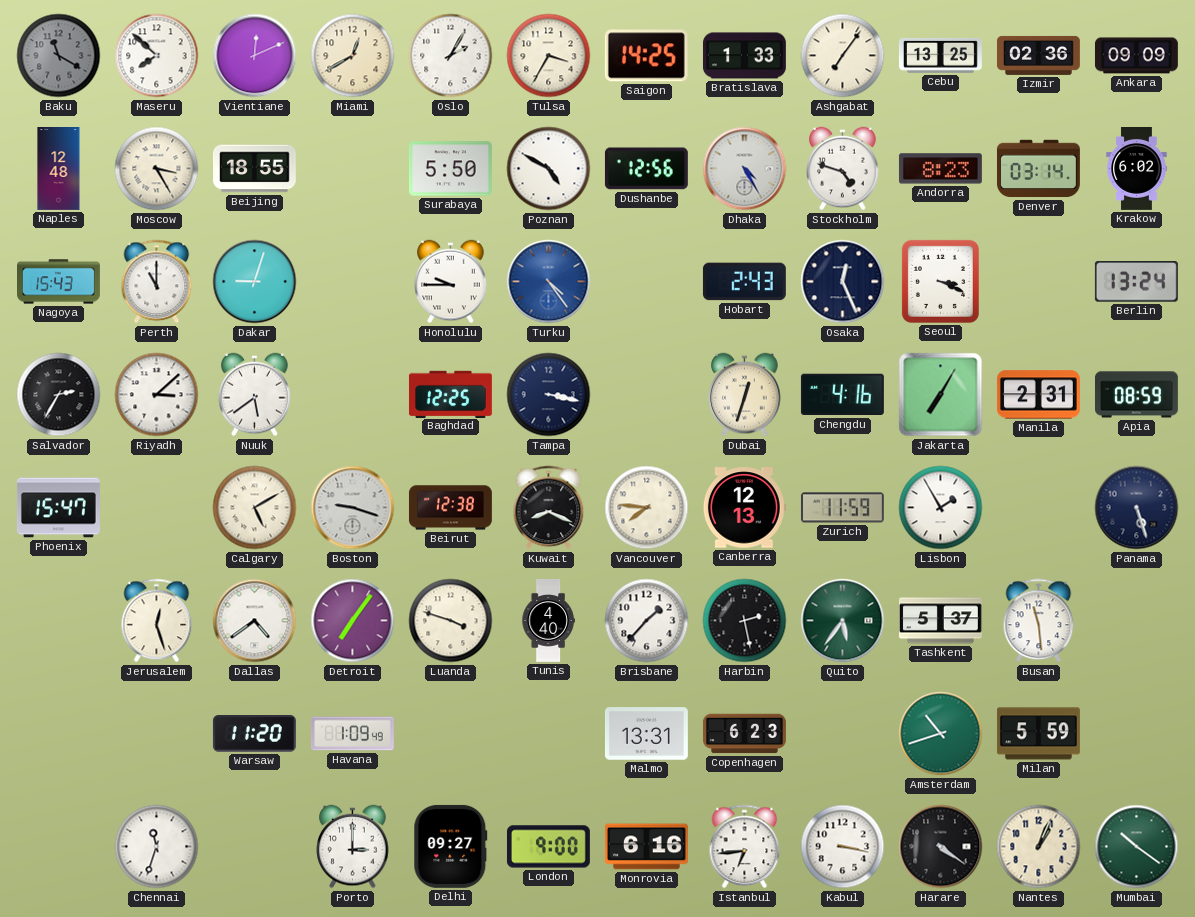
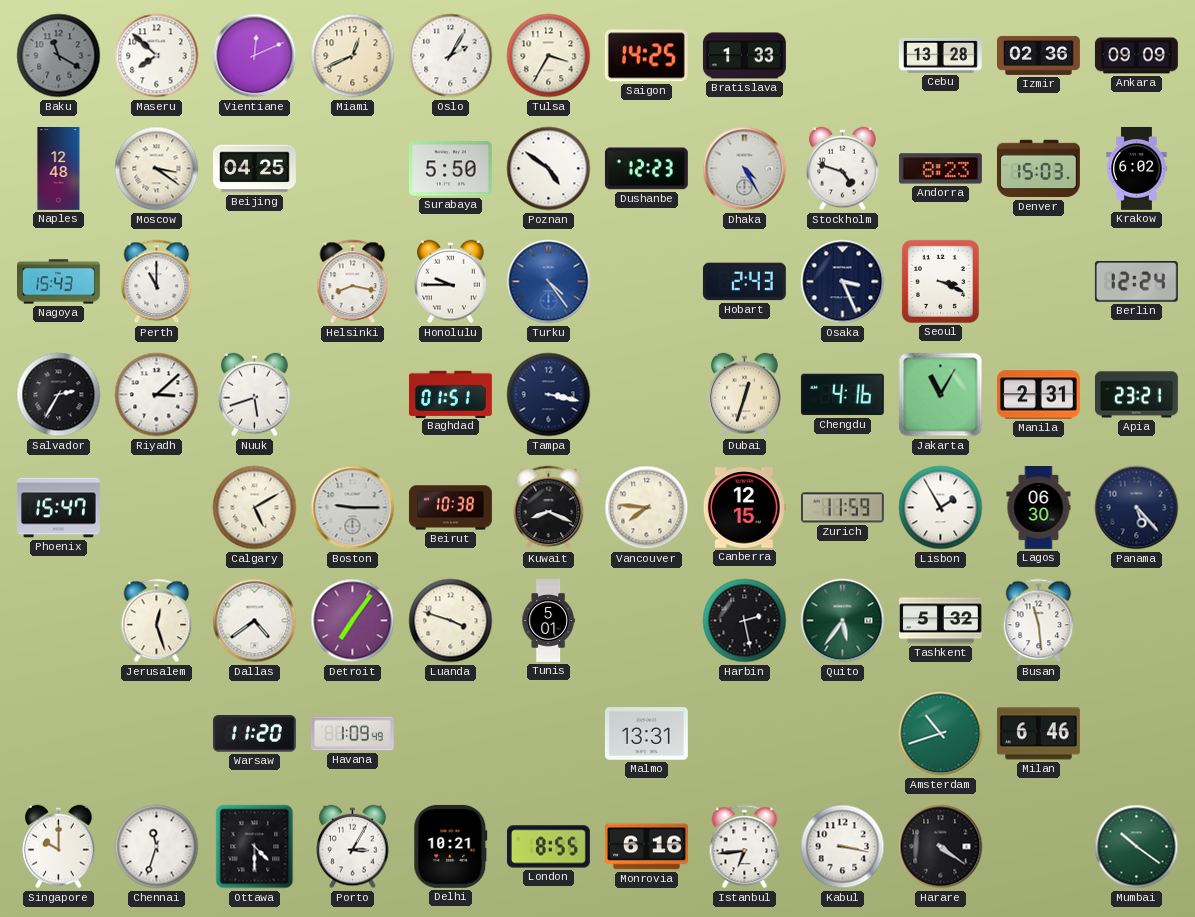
Miami: 12:40 -> 12:41
Ashgabat: 7:06 -> none
Cebu: 13:25 -> 13:28
Moscow: 3:25 -> 3:21
Beijing: 18:55 -> 04:25
Poznan: 4:50 -> 4:51
Dushanbe: 12:56 -> 12:23
Denver: 03:14 -> 15:03
Dakar: 9:03 -> none
Helsinki: none -> 8:17
Osaka: 12:26 -> 3:26
Berlin: 13:24 -> 12:24
Nuuk: 5:39 -> 5:42
Baghdad: 12:25 -> 01:51
Jakarta: 7:05 -> 11:05
Apia: 08:59 -> 23:21
Boston: 9:18 -> 9:15
Beirut: 12:38 -> 10:38
Canberra: 12:13 -> 12:15
Lagos: none -> 06:30
Panama: 5:27 -> 5:23
Tunis: 4:40 -> 5:01
Brisbane: 1:37 -> none
Tashkent: 5:37 -> 5:32
Copenhagen: 6:23 -> none
Milan: 5:59 -> 6:46
Singapore: none -> 10:00
Ottawa: none -> 4:30
Porto: 3:00 -> 3:05
Delhi: 09:27 -> 10:21
London: 9:00 -> 8:55
Nantes: 1:04 -> none
